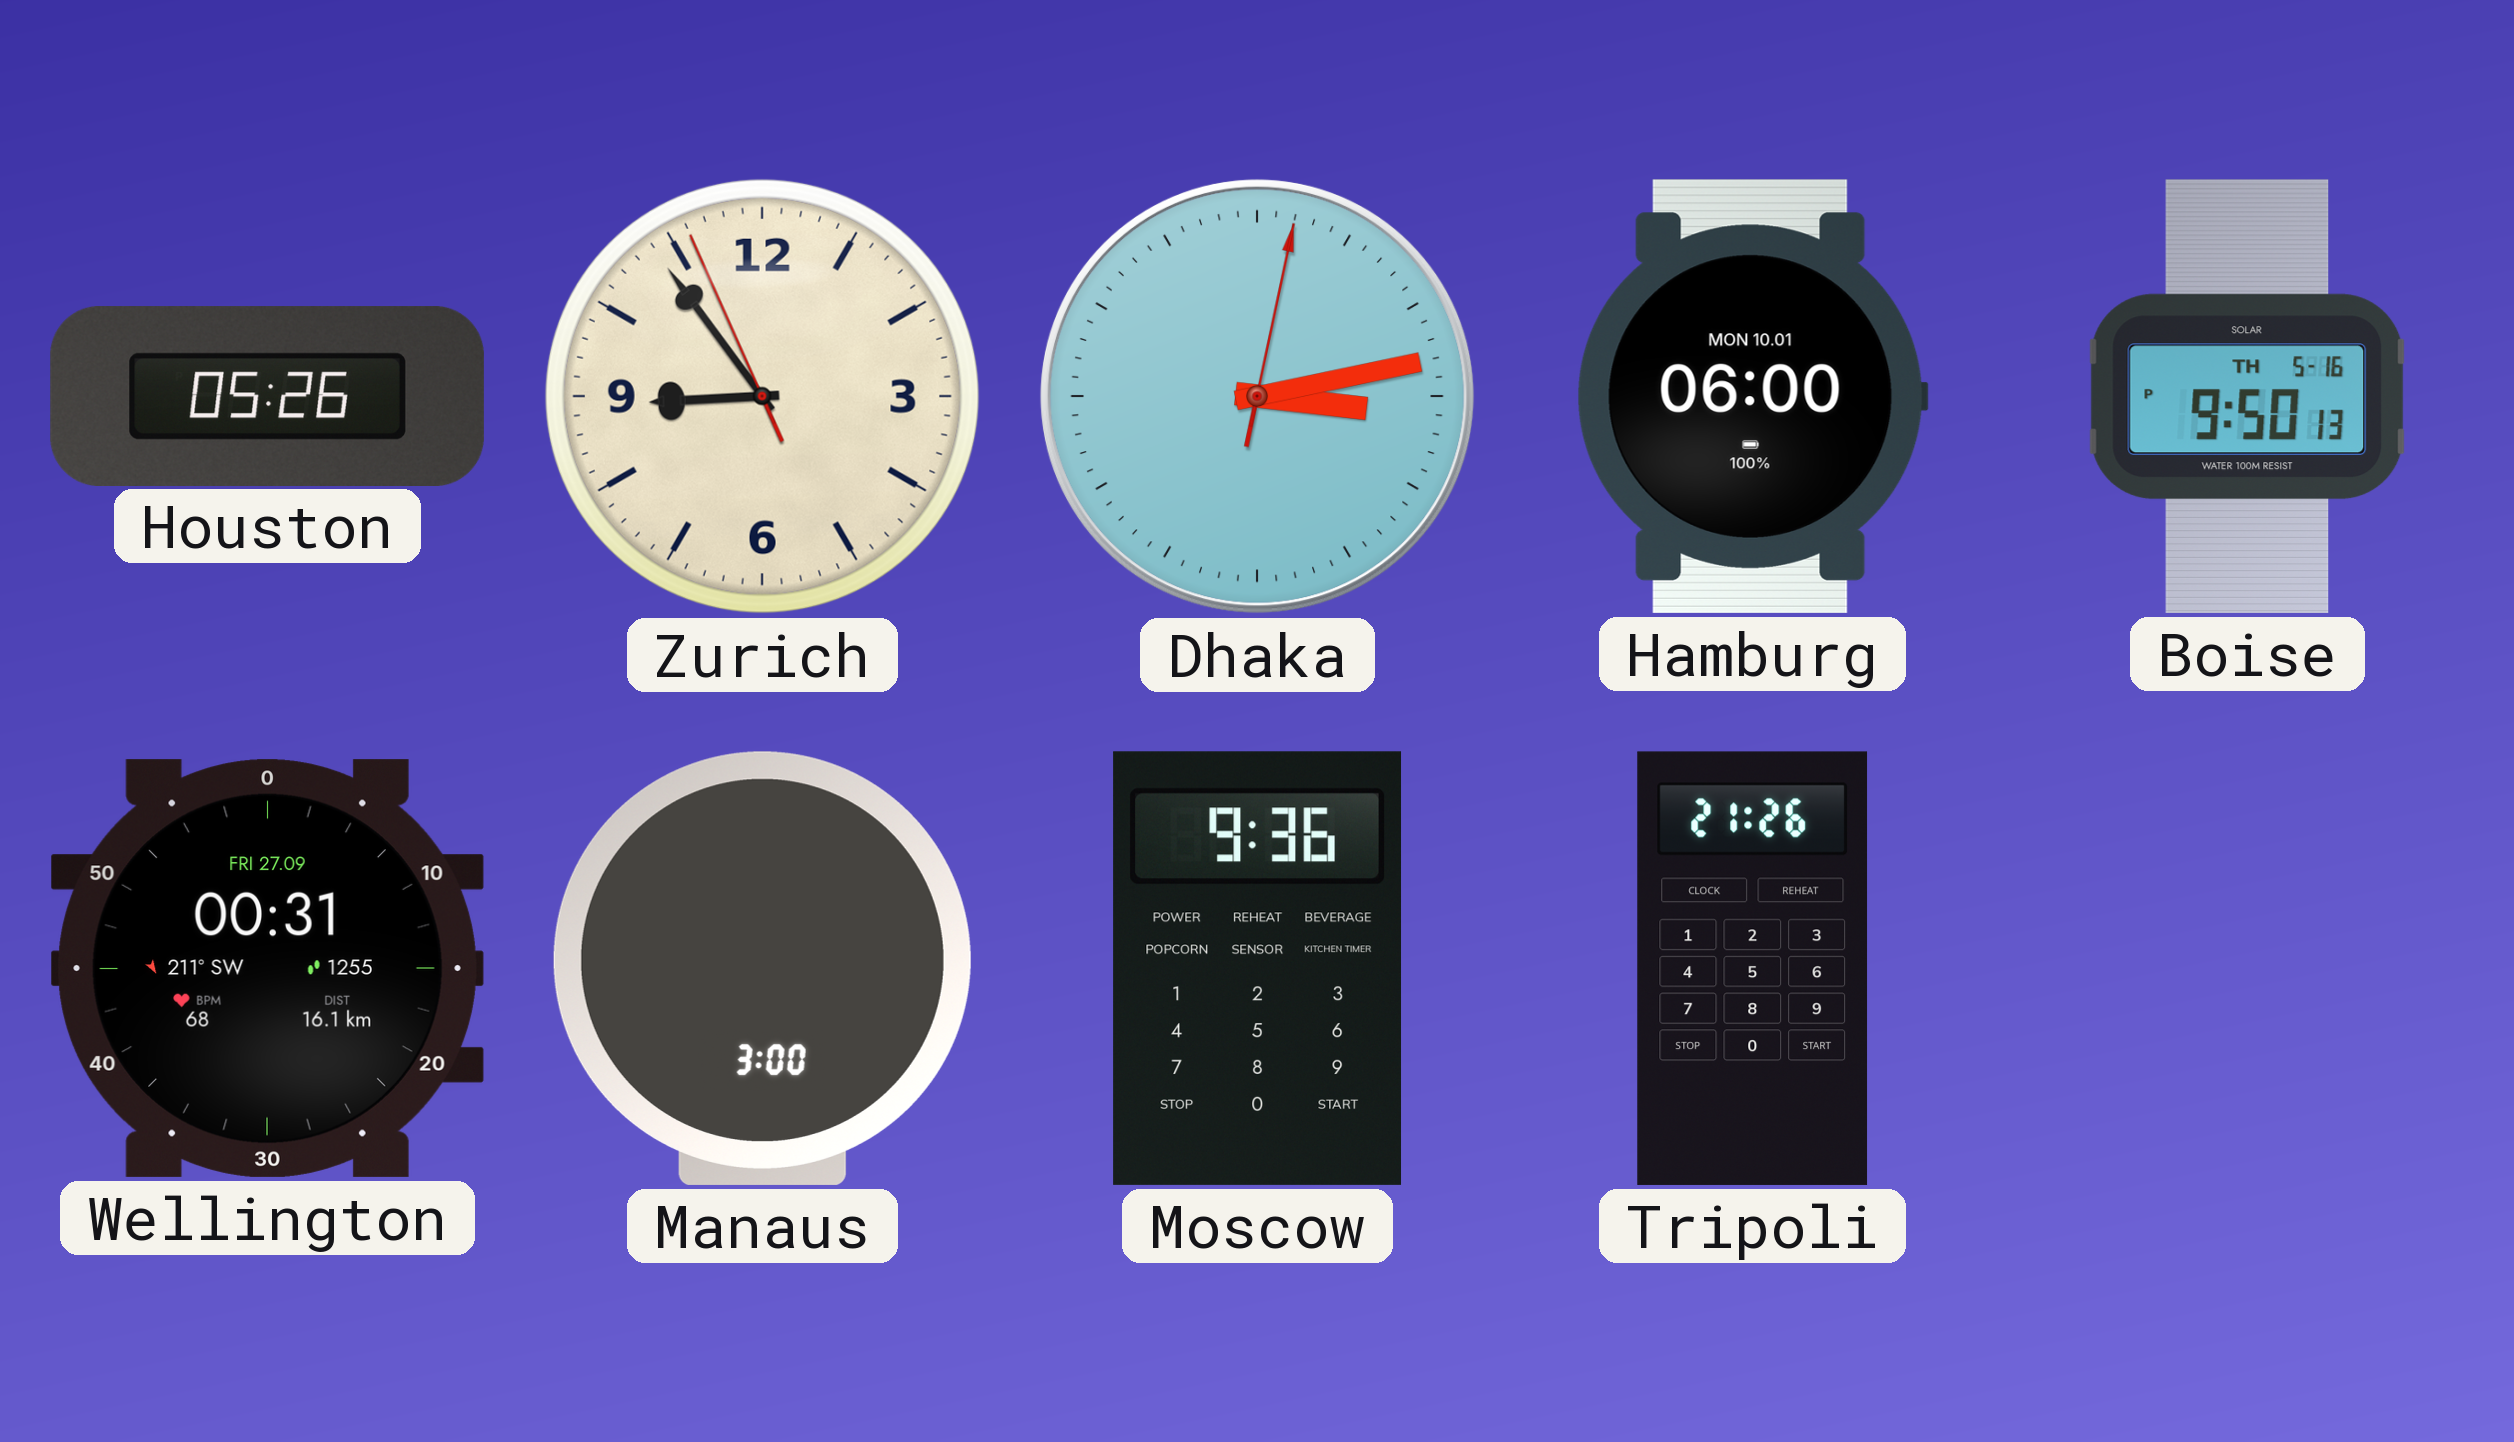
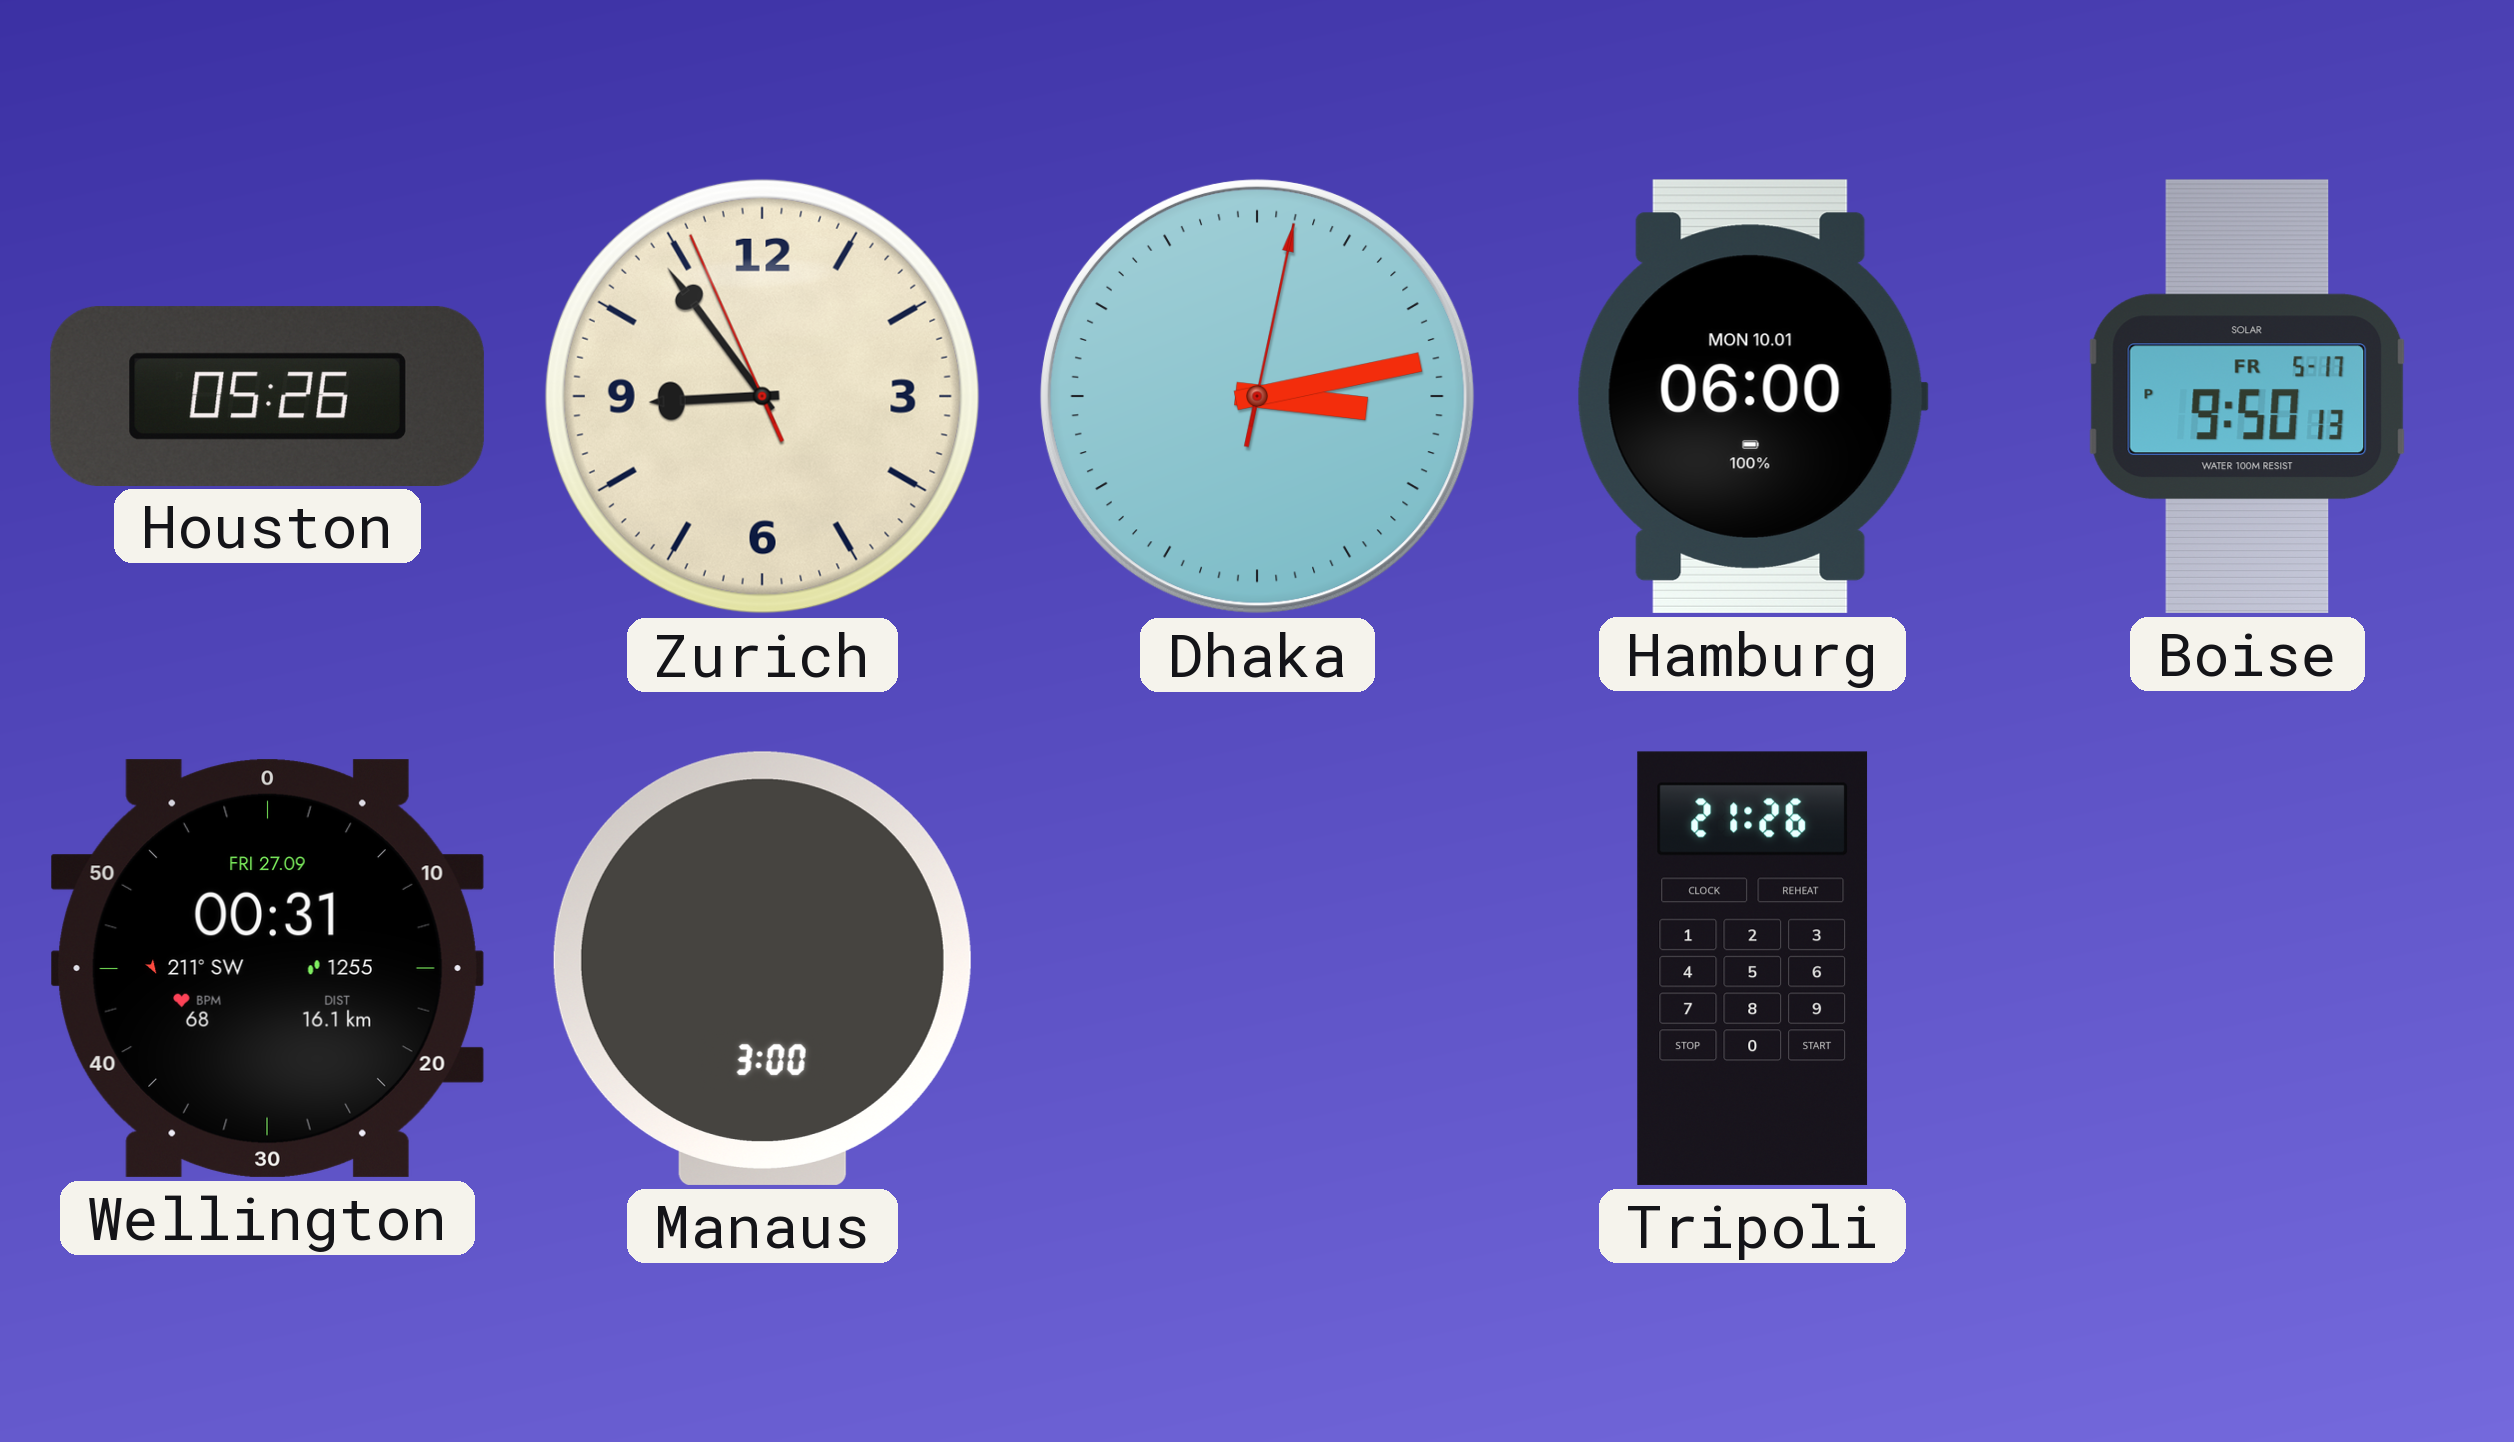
Boise date: TH 5-16 -> FR 5-17
Moscow: 9:36 -> none
